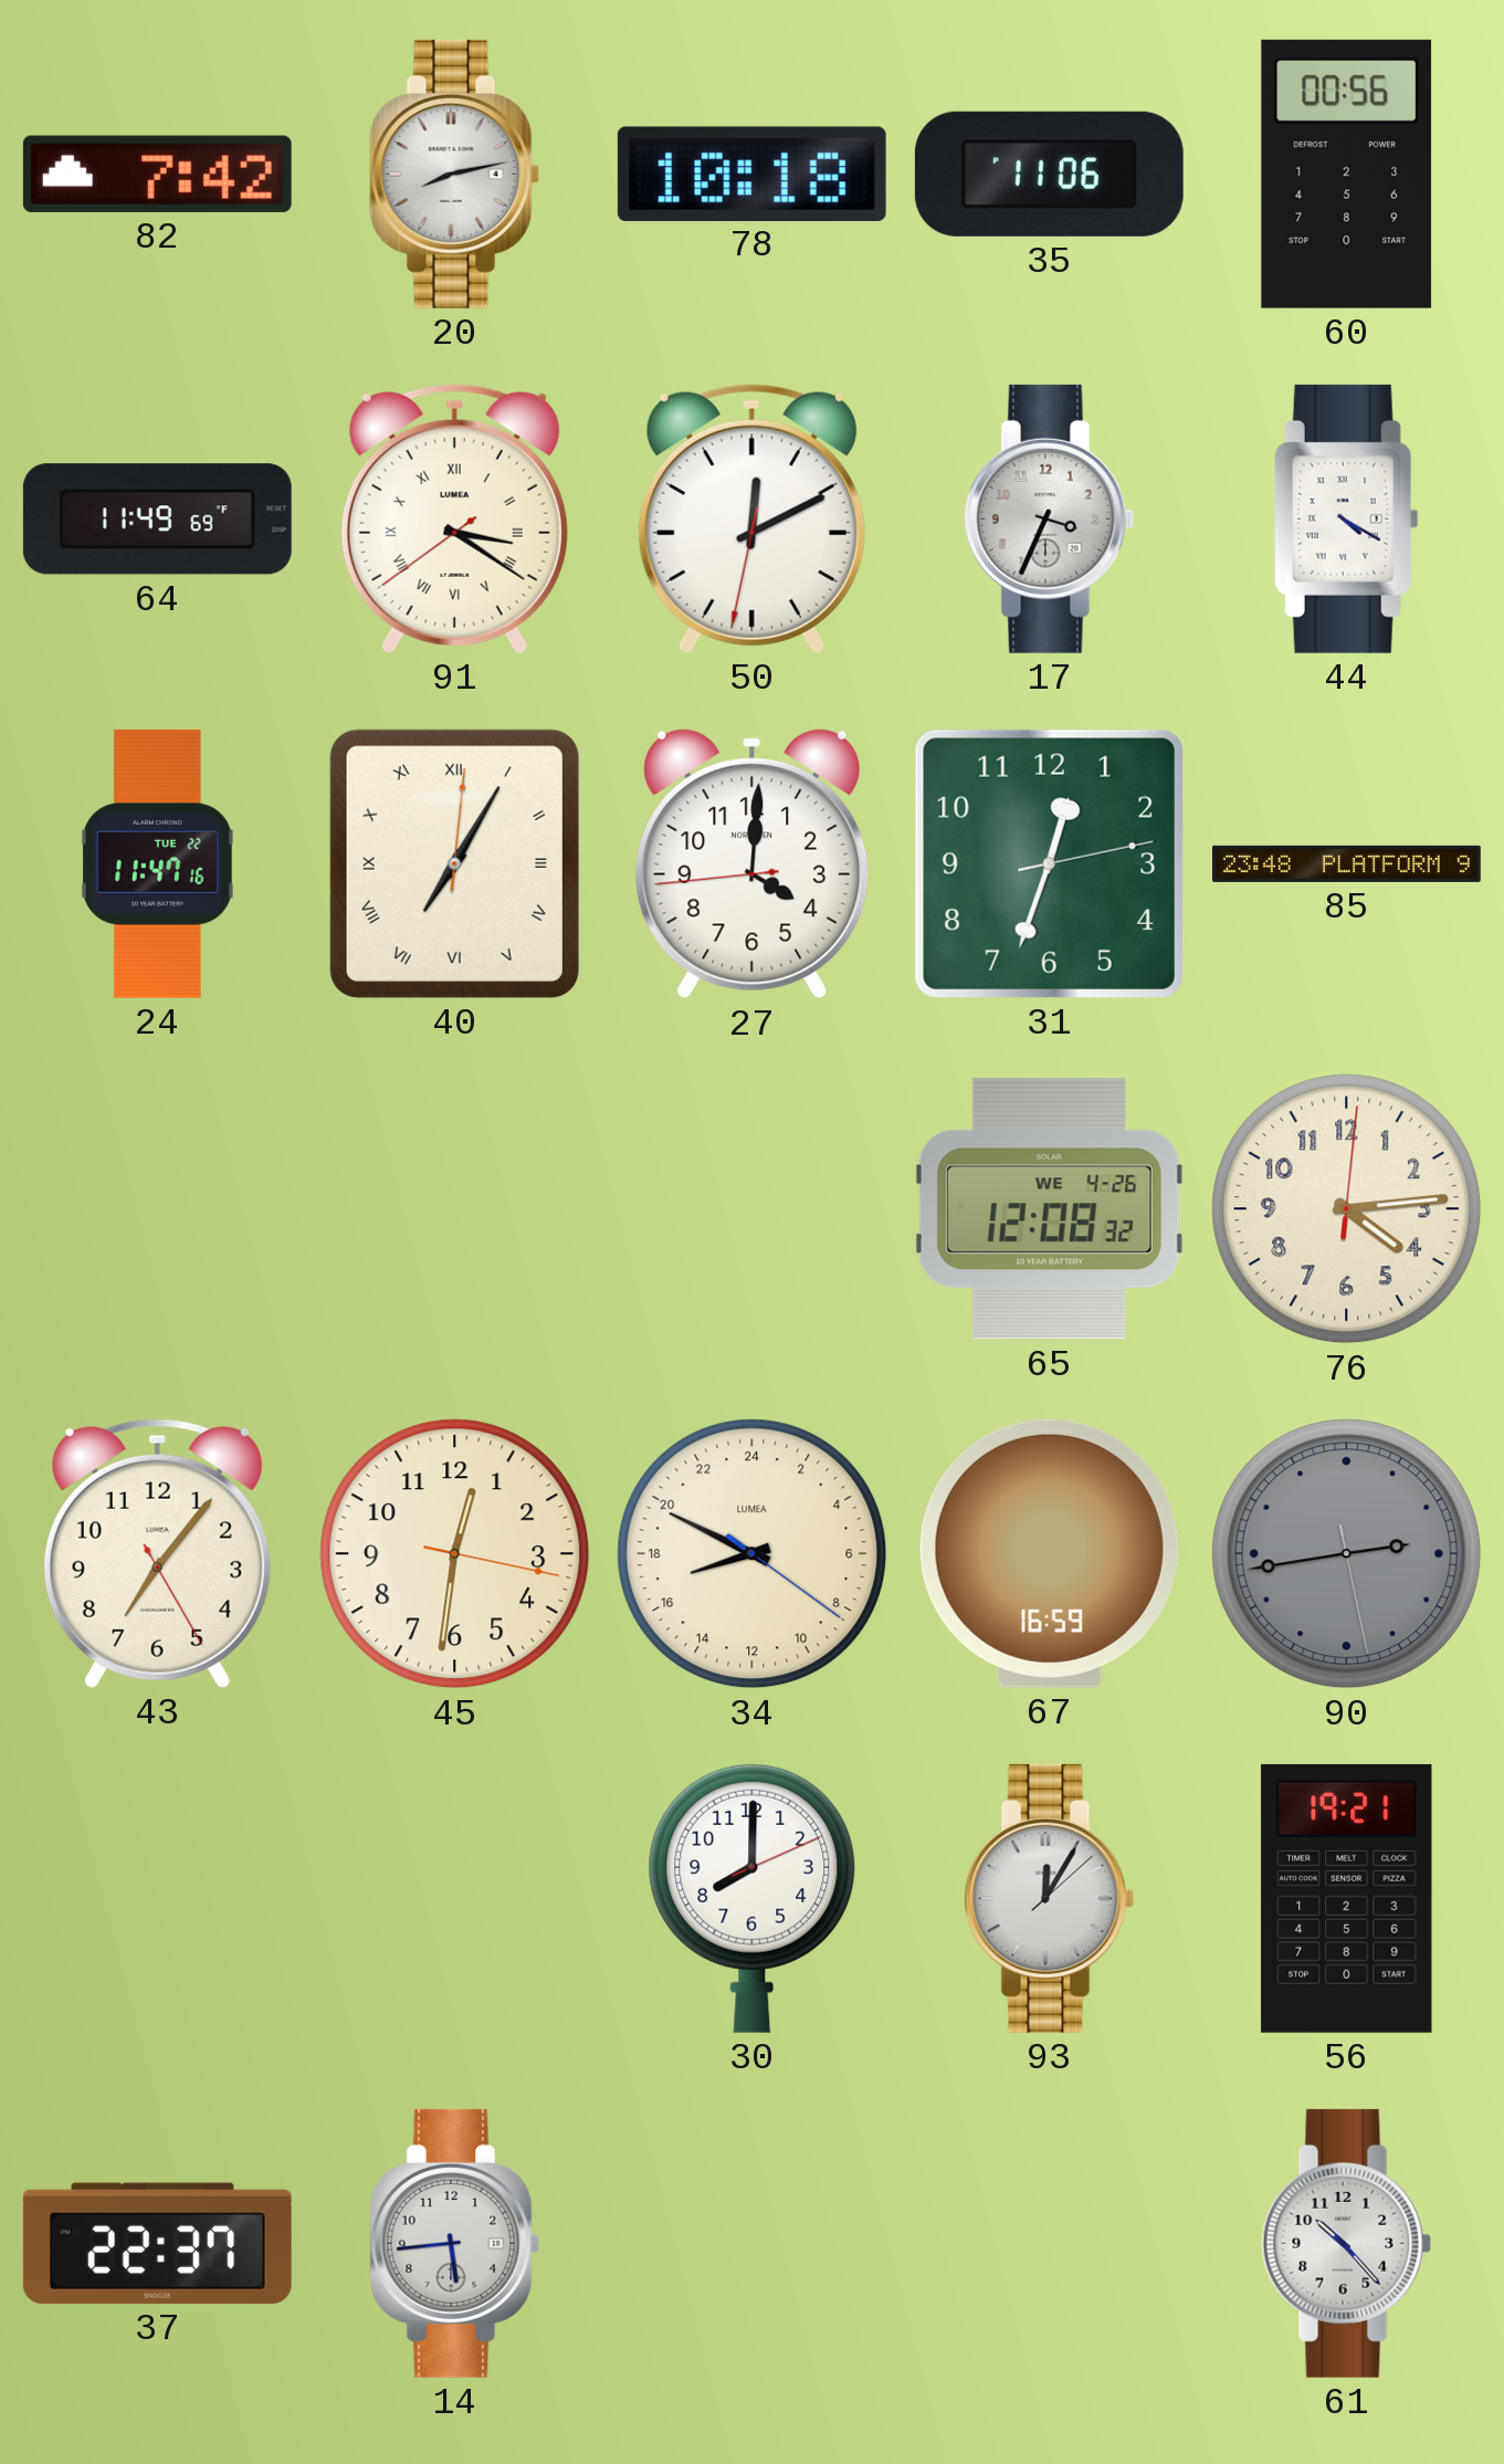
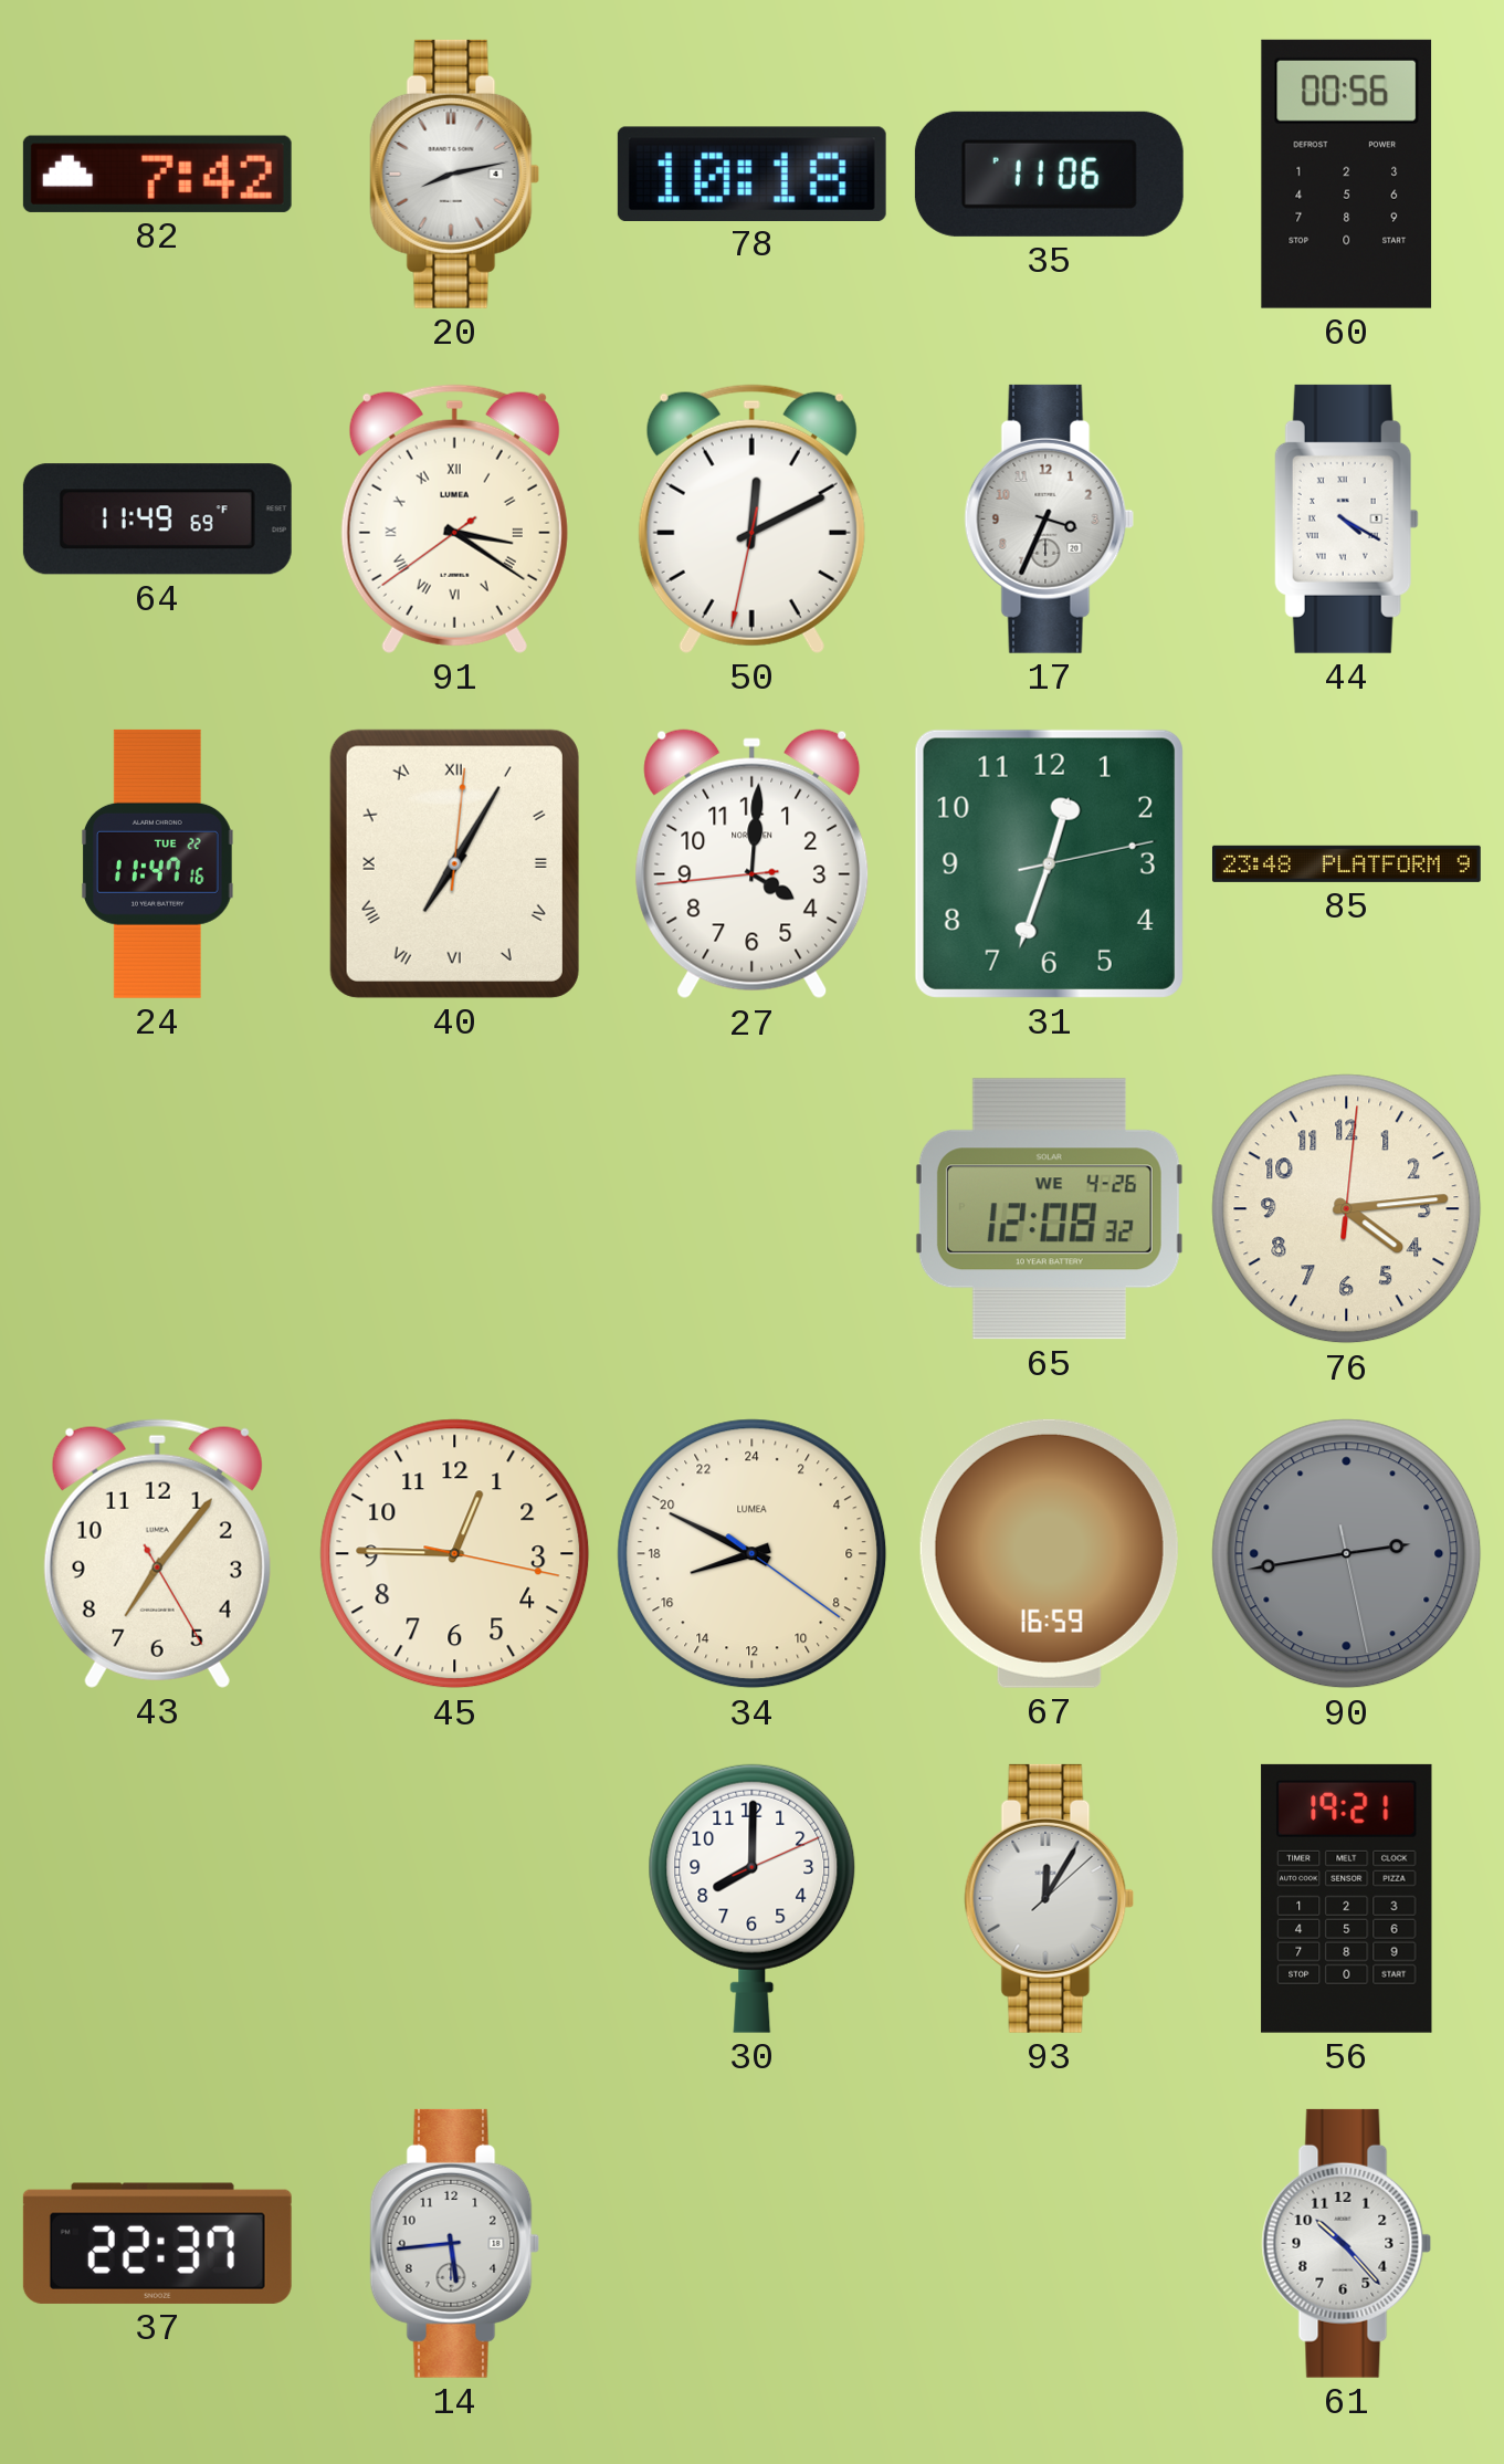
45: 12:31 -> 12:45
